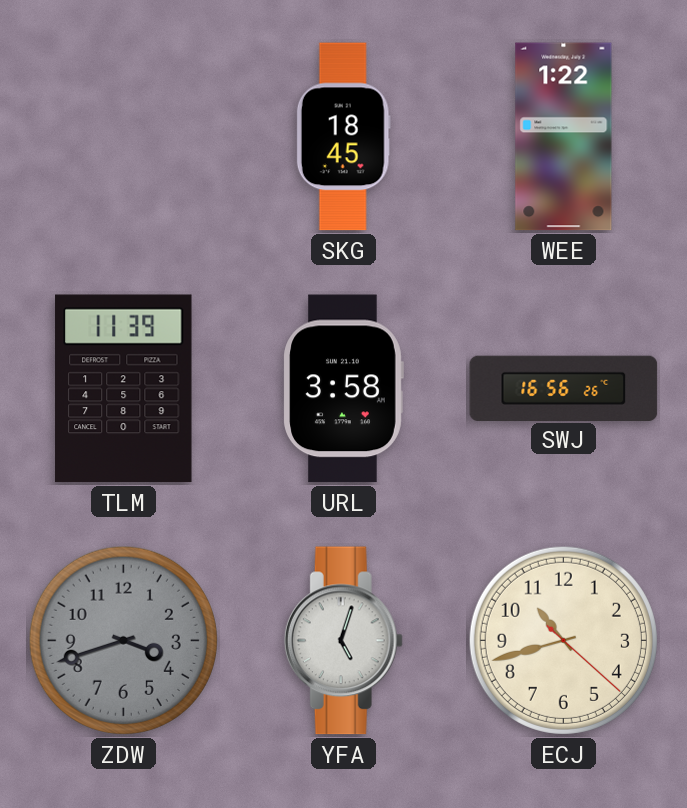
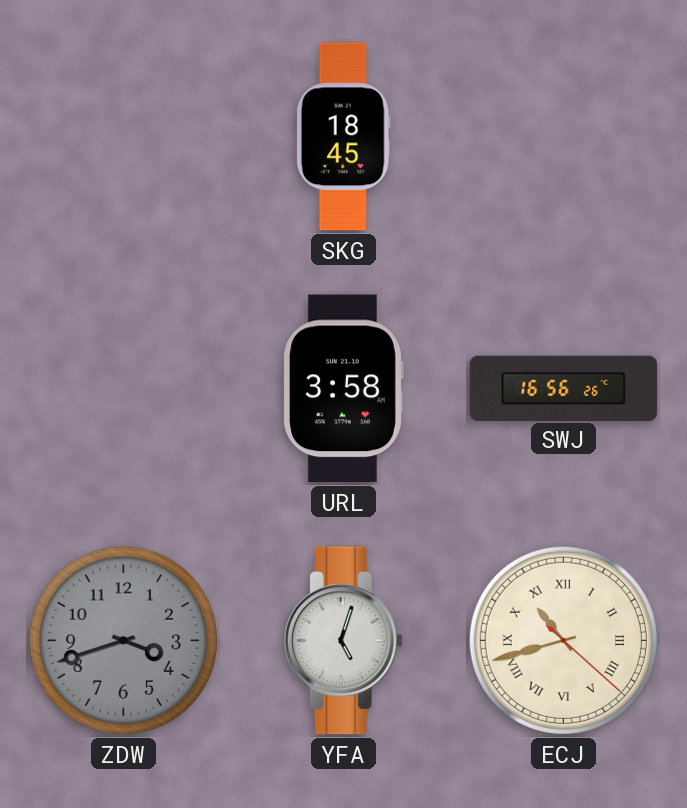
WEE: 1:22 -> none
TLM: 11:39 -> none
ECJ numerals: Arabic -> Roman
